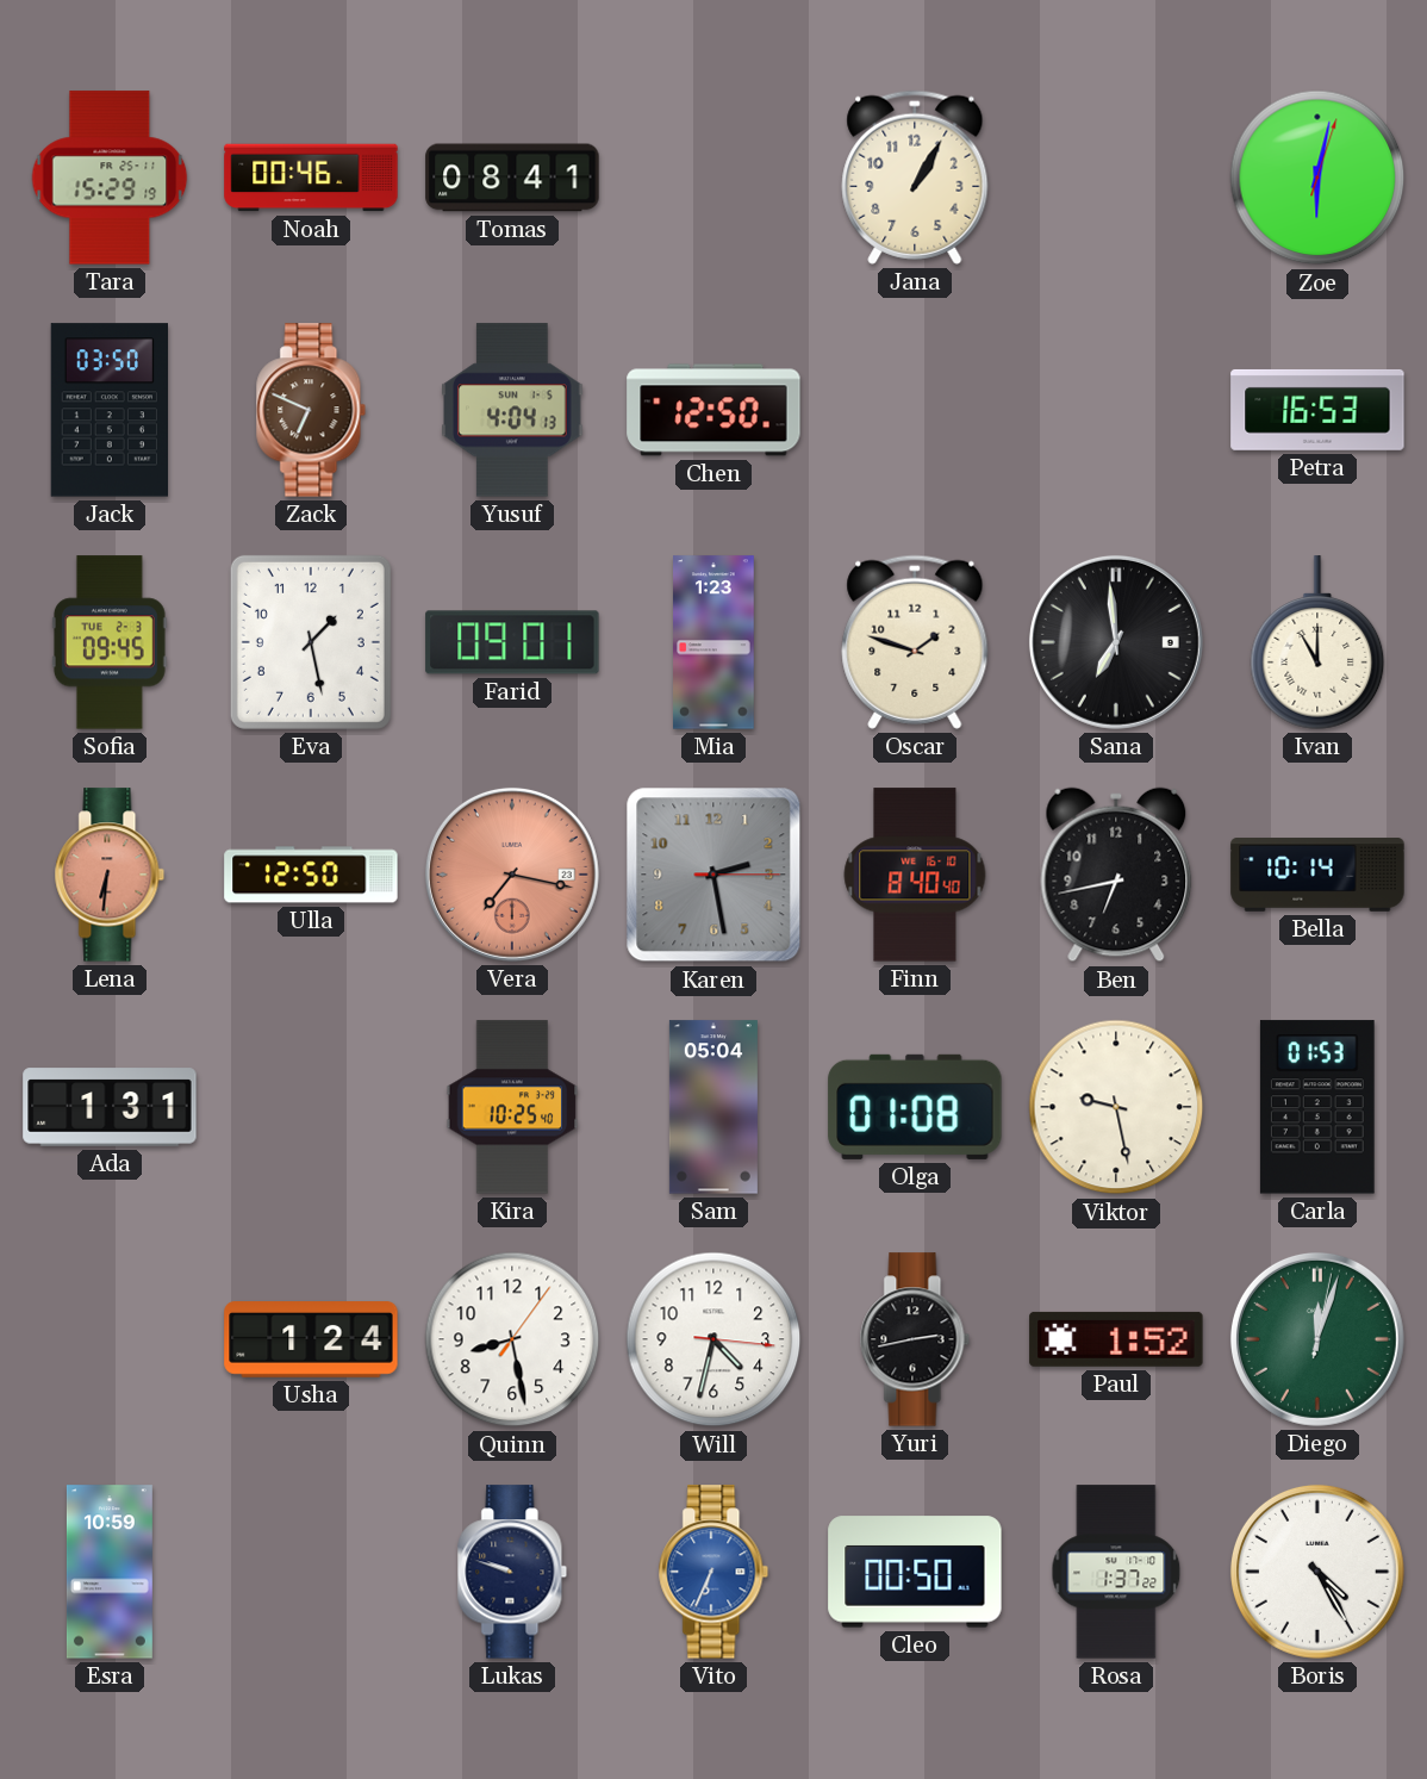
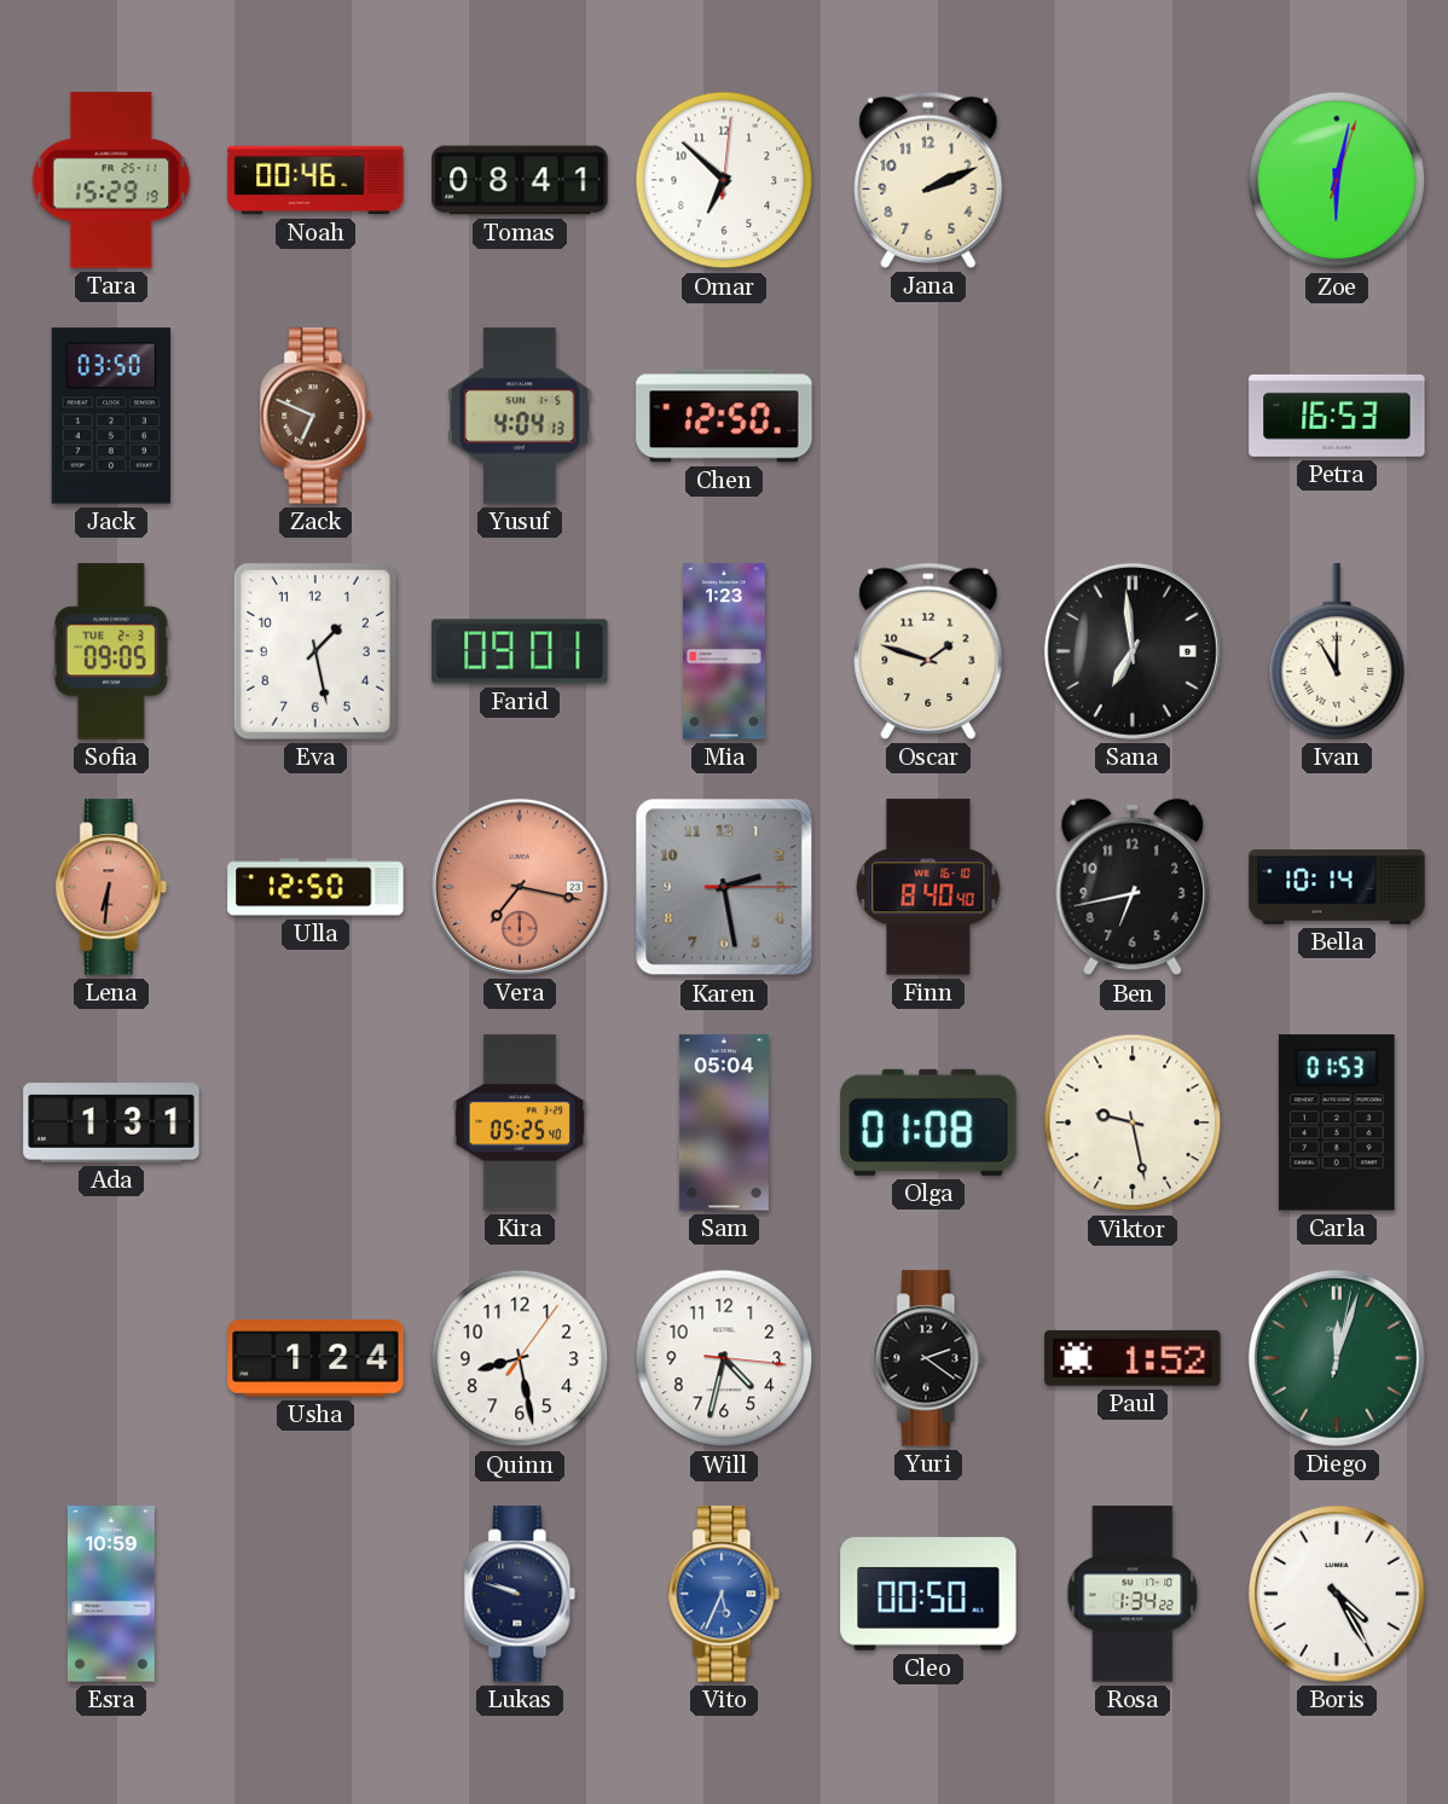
Omar: none -> 6:52
Jana: 1:05 -> 2:11
Sofia: 09:45 -> 09:05
Kira: 10:25 -> 05:25
Yuri: 2:43 -> 2:21
Vito: 6:34 -> 5:34
Rosa: 1:37 -> 1:34
